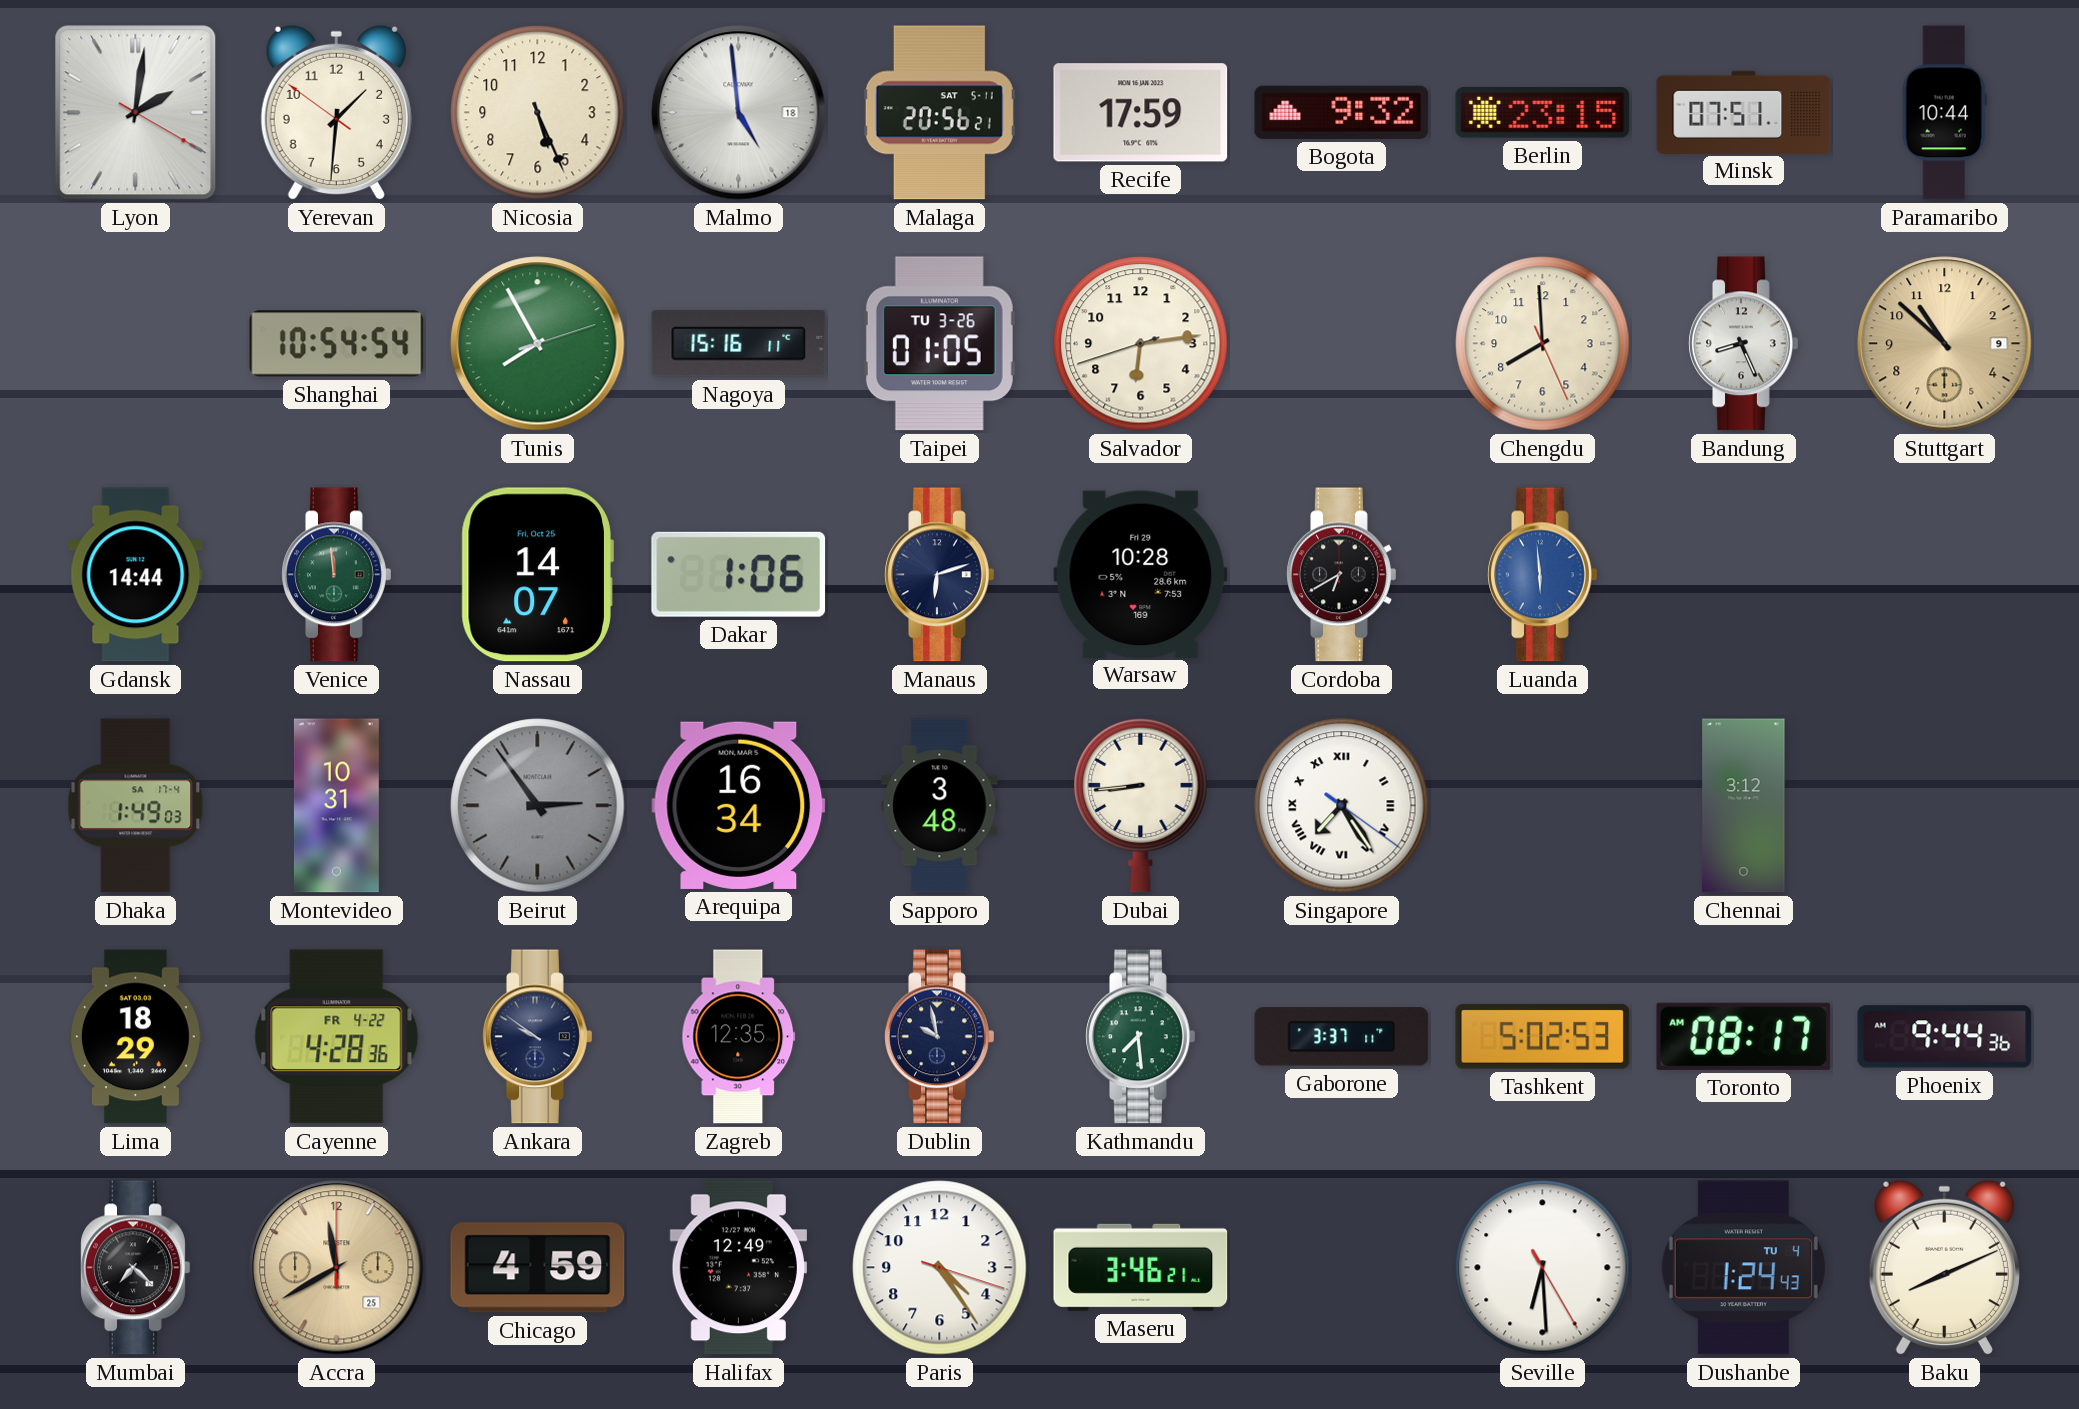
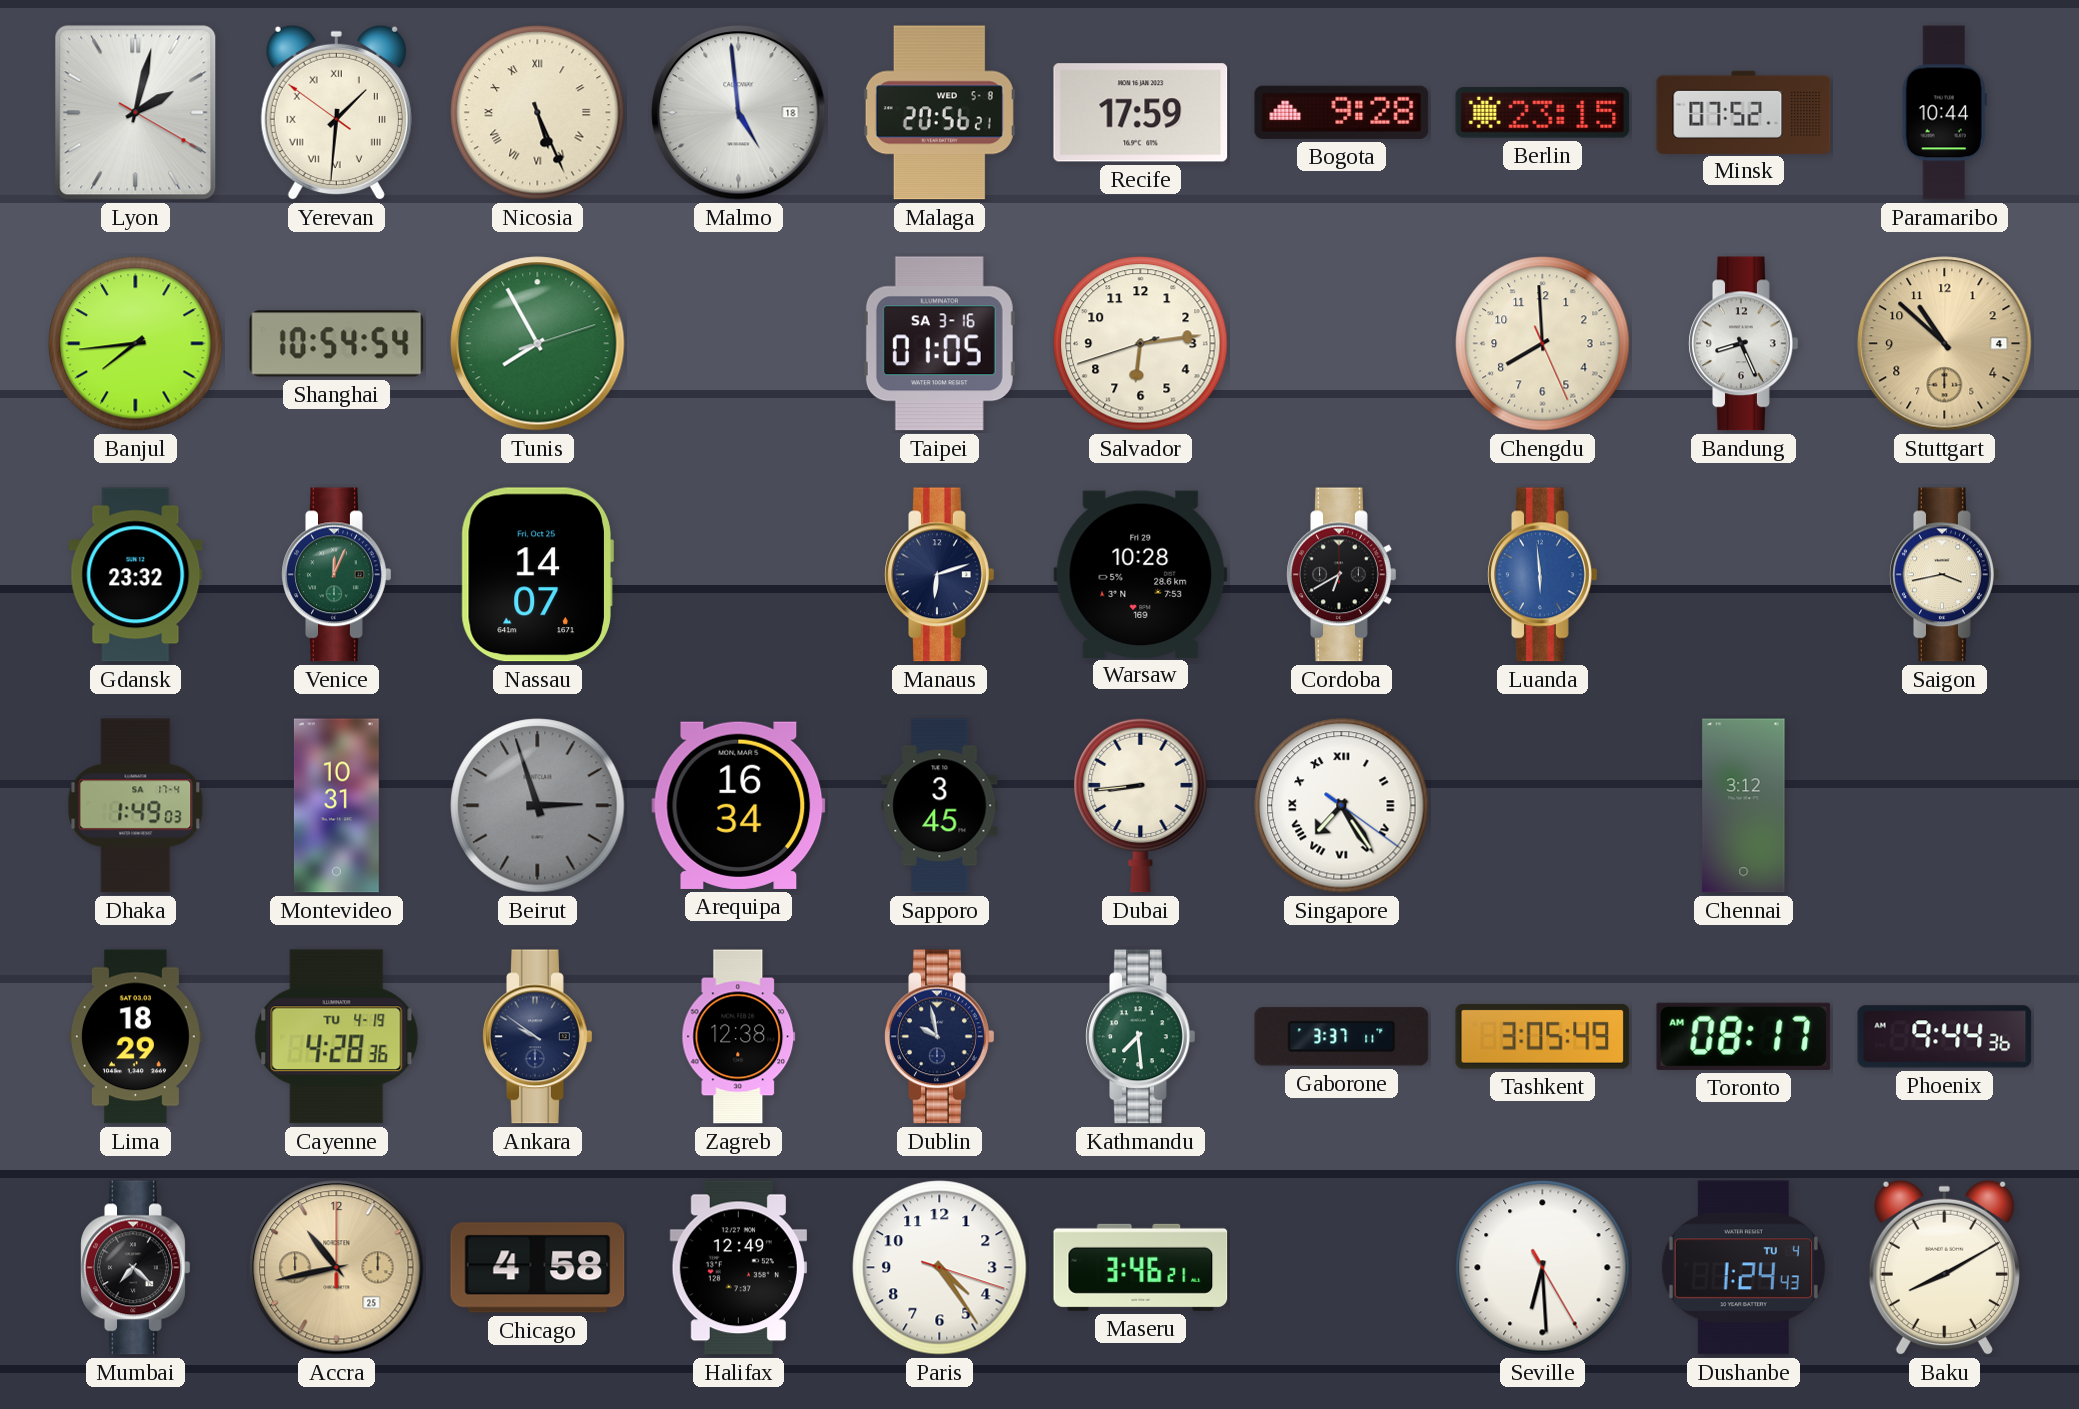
Lyon: 2:01 -> 2:02
Yerevan numerals: Arabic -> Roman
Nicosia numerals: Arabic -> Roman
Malaga date: SAT 5-11 -> WED 5-8
Bogota: 9:32 -> 9:28
Minsk: 07:51 -> 07:52
Banjul: none -> 7:44
Nagoya: 15:16 -> none
Taipei date: TU 3-26 -> SA 3-16
Stuttgart date: 9 -> 4
Gdansk: 14:44 -> 23:32
Venice: 11:59 -> 12:04
Dakar: 1:06 -> none
Saigon: none -> 3:43
Beirut: 2:54 -> 2:57
Sapporo: 3:48 -> 3:45
Cayenne date: FR 4-22 -> TU 4-19
Zagreb: 12:35 -> 12:38
Tashkent: 5:02 -> 3:05
Accra: 11:40 -> 10:43
Chicago: 4:59 -> 4:58
Baku: 8:11 -> 8:10
